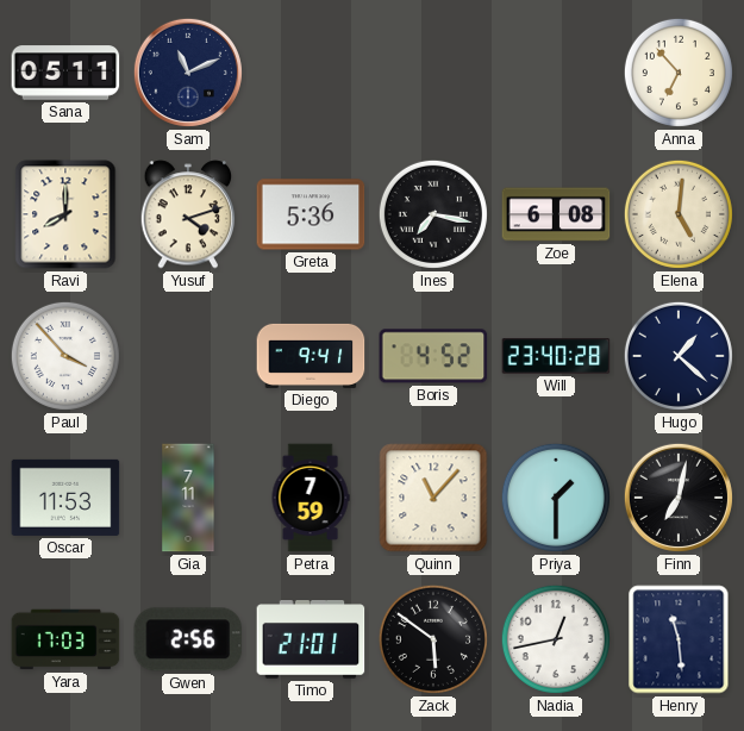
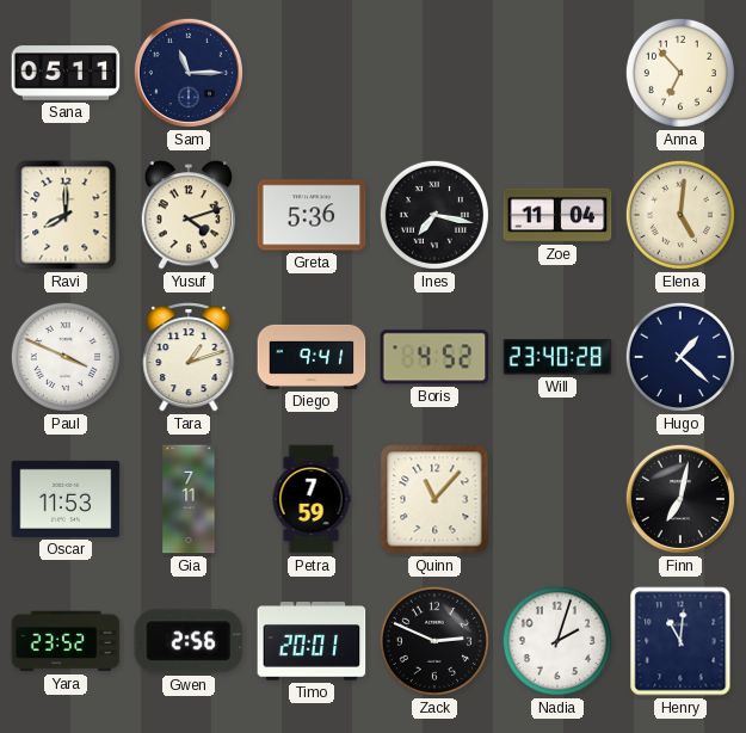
Sam: 11:11 -> 11:15
Zoe: 6:08 -> 11:04
Paul: 3:53 -> 3:49
Tara: none -> 1:12
Priya: 1:30 -> none
Yara: 17:03 -> 23:52
Timo: 21:01 -> 20:01
Zack: 5:51 -> 2:49
Nadia: 12:43 -> 2:03
Henry: 11:29 -> 11:01
